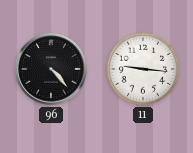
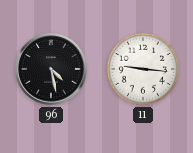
96: 4:23 -> 4:28
